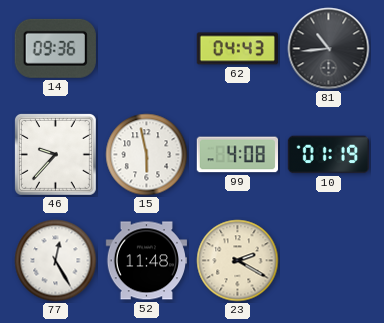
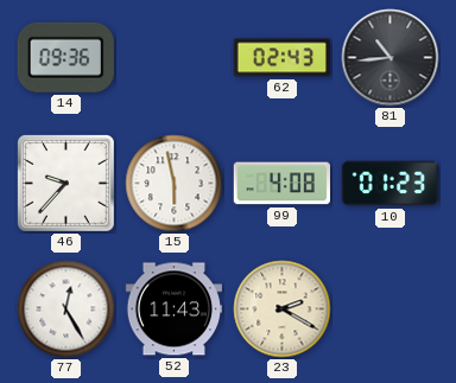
62: 04:43 -> 02:43
10: 01:19 -> 01:23
52: 11:48 -> 11:43
